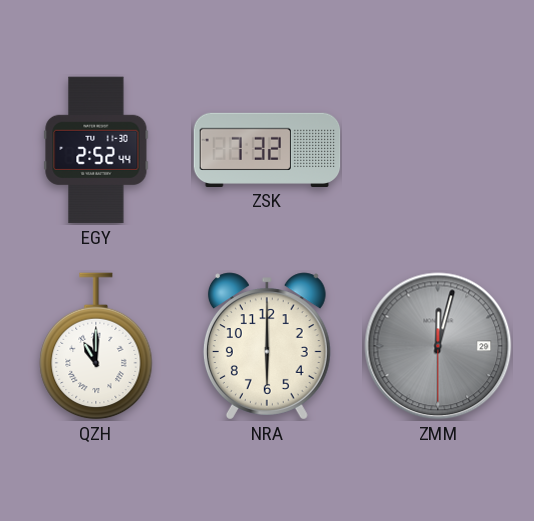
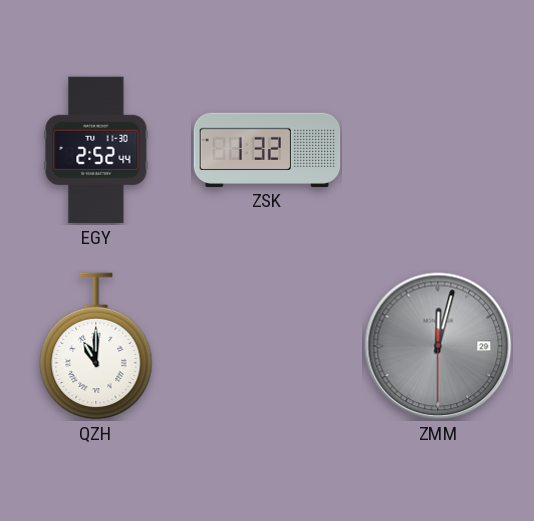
ZSK: 7:32 -> 1:32
NRA: 6:00 -> none
